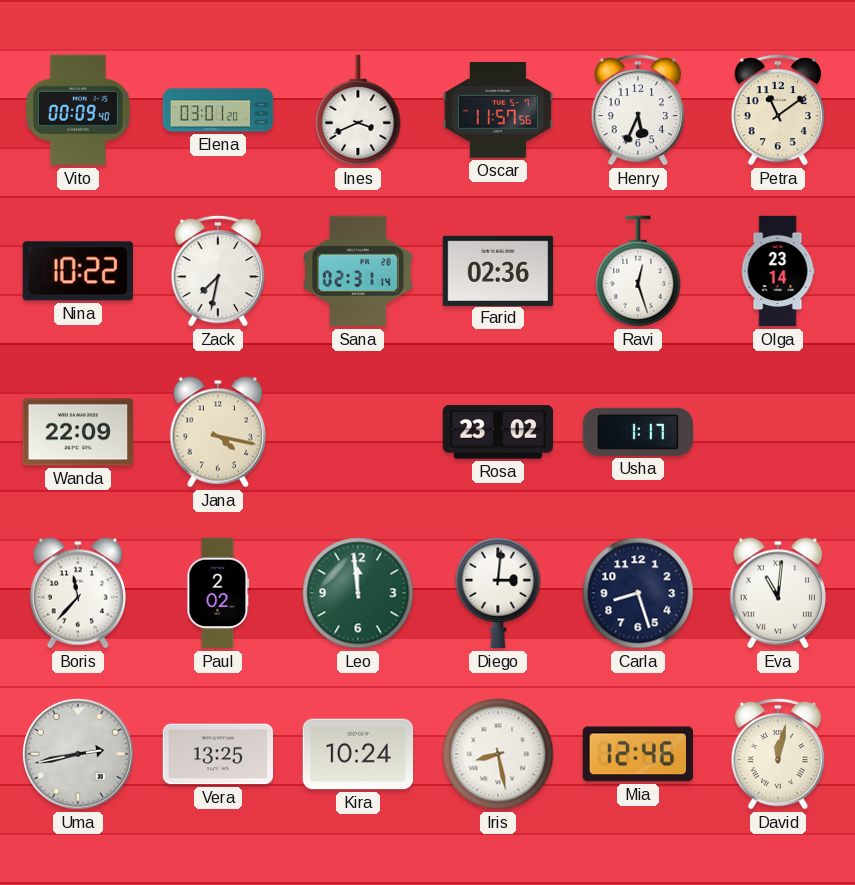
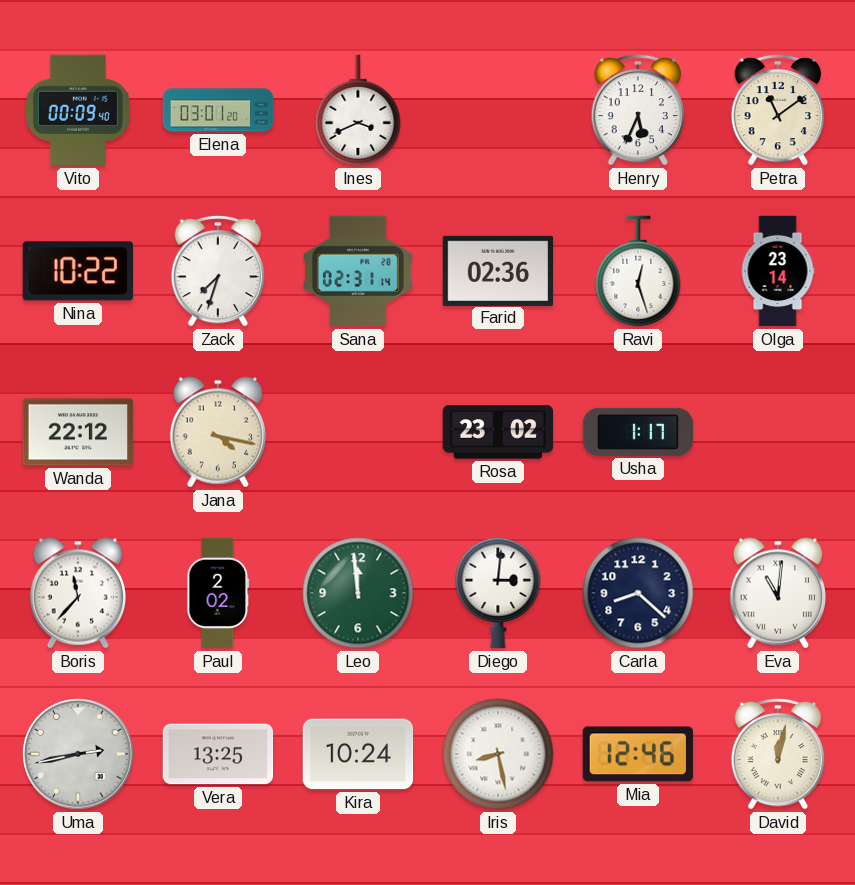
Oscar: 11:57 -> none
Zack: 7:32 -> 7:33
Wanda: 22:09 -> 22:12
Carla: 8:27 -> 8:22
